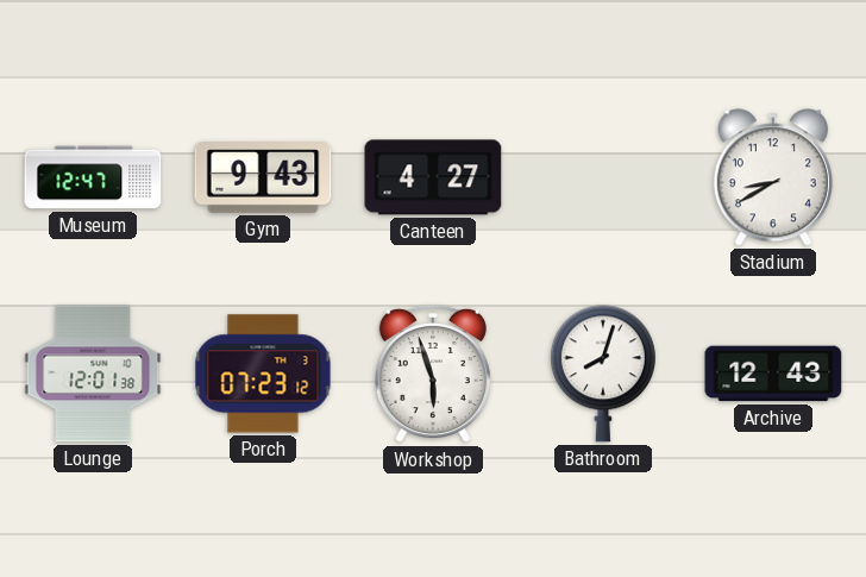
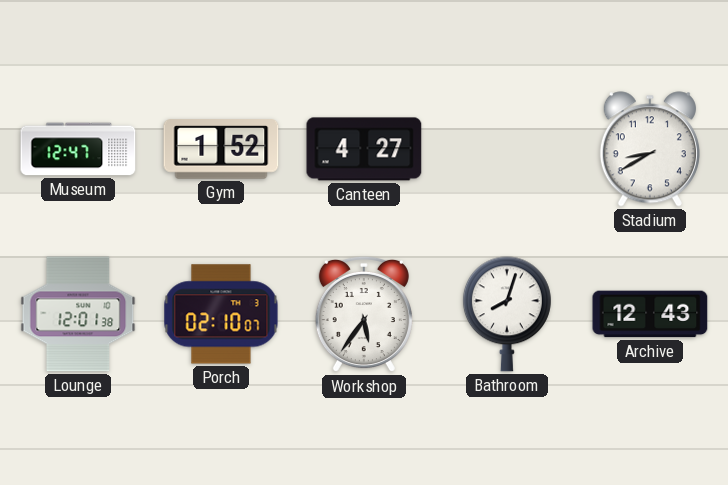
Gym: 9:43 -> 1:52
Porch: 07:23 -> 02:10
Workshop: 5:57 -> 5:36
